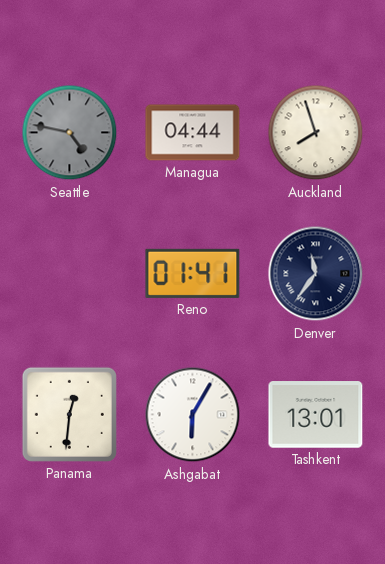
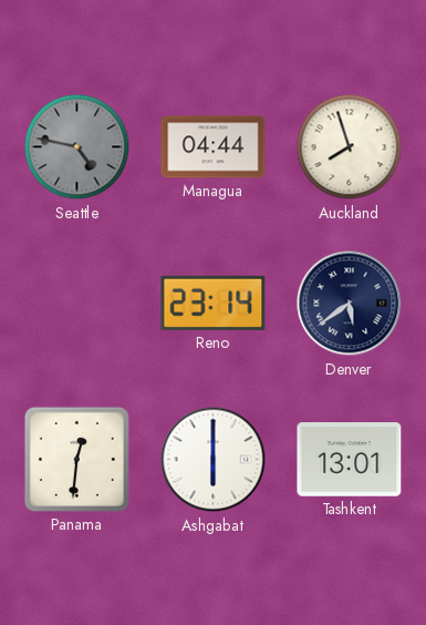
Reno: 01:41 -> 23:14
Denver: 11:36 -> 5:39
Ashgabat: 6:05 -> 6:00
